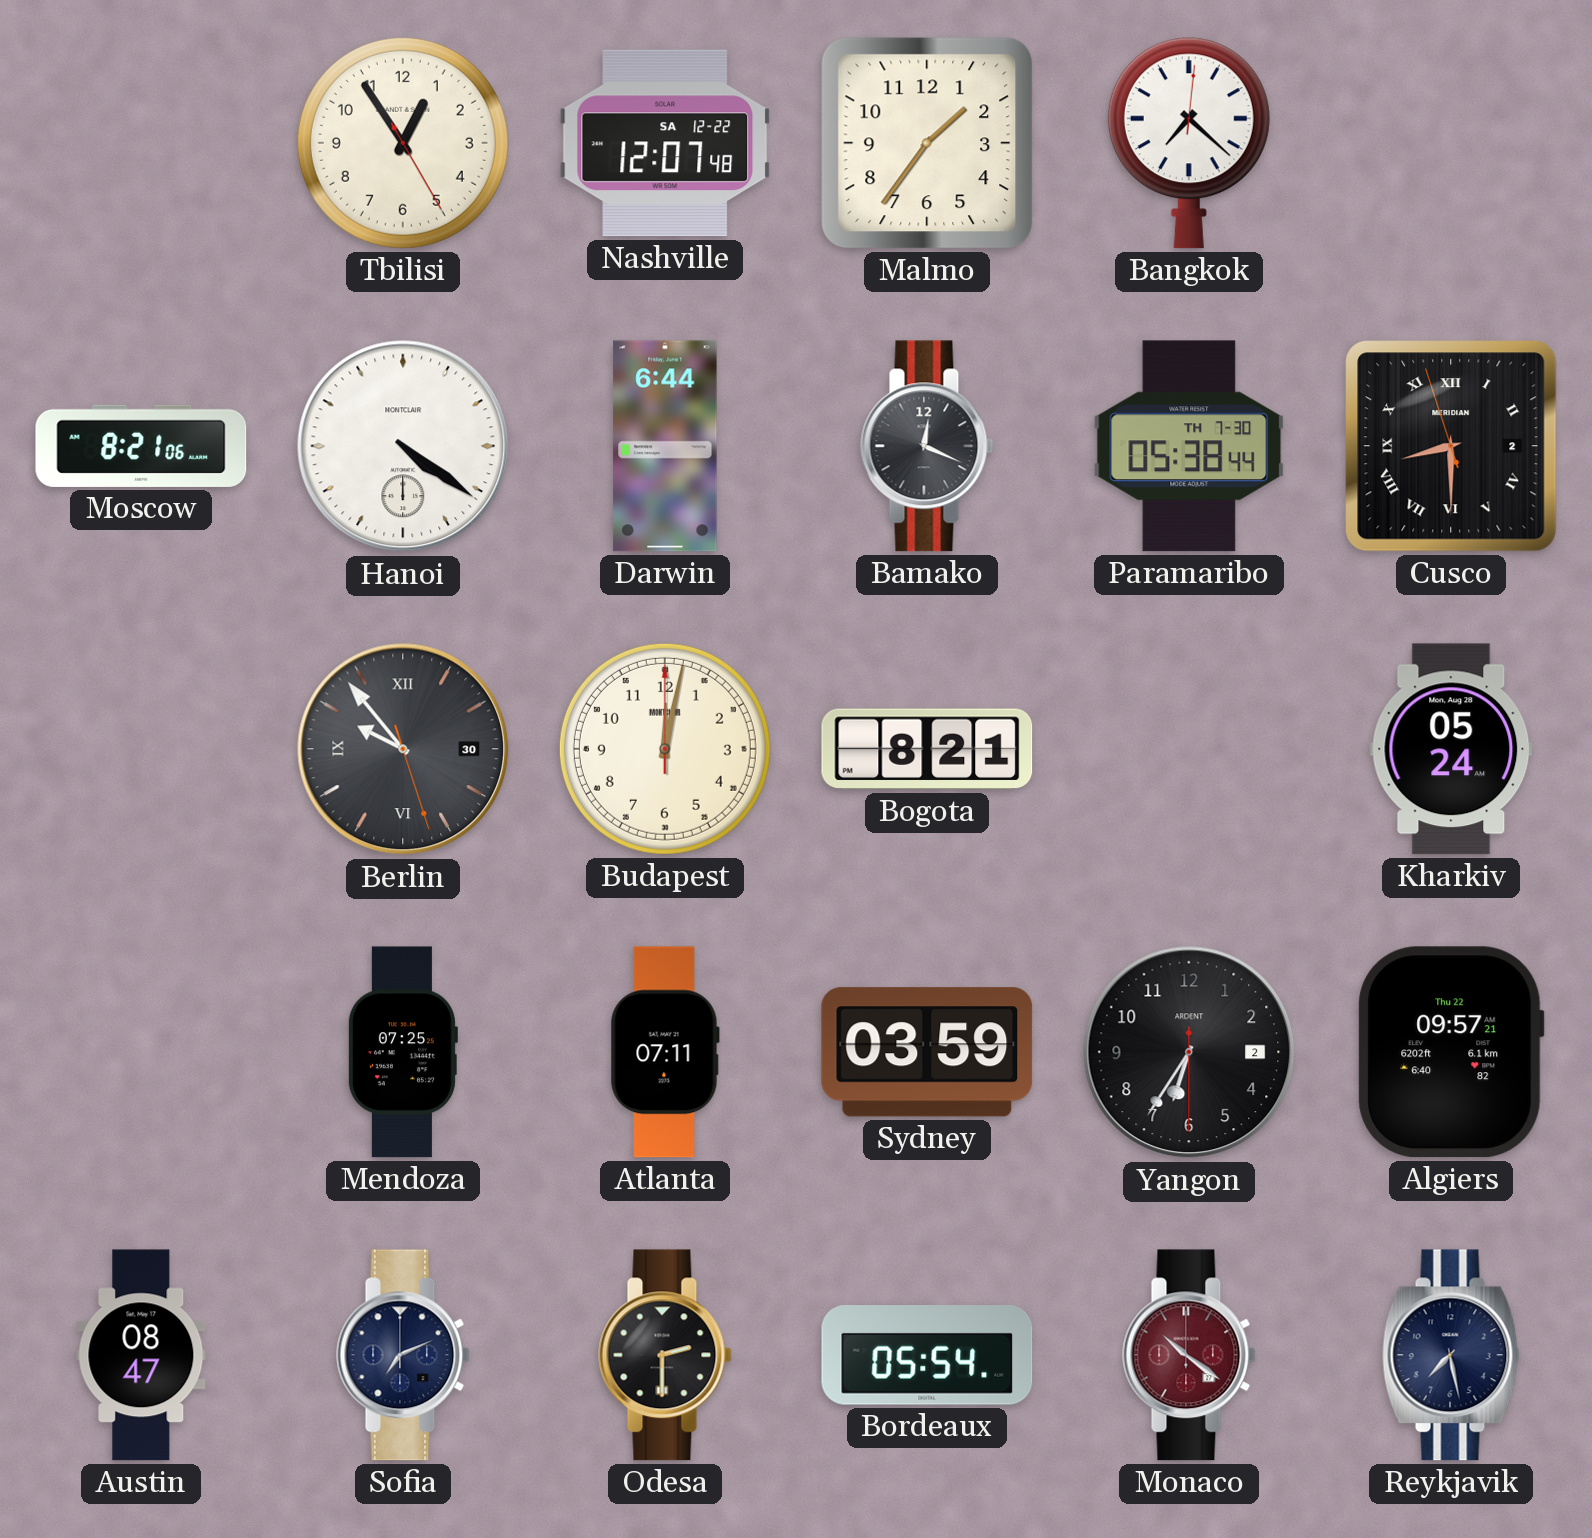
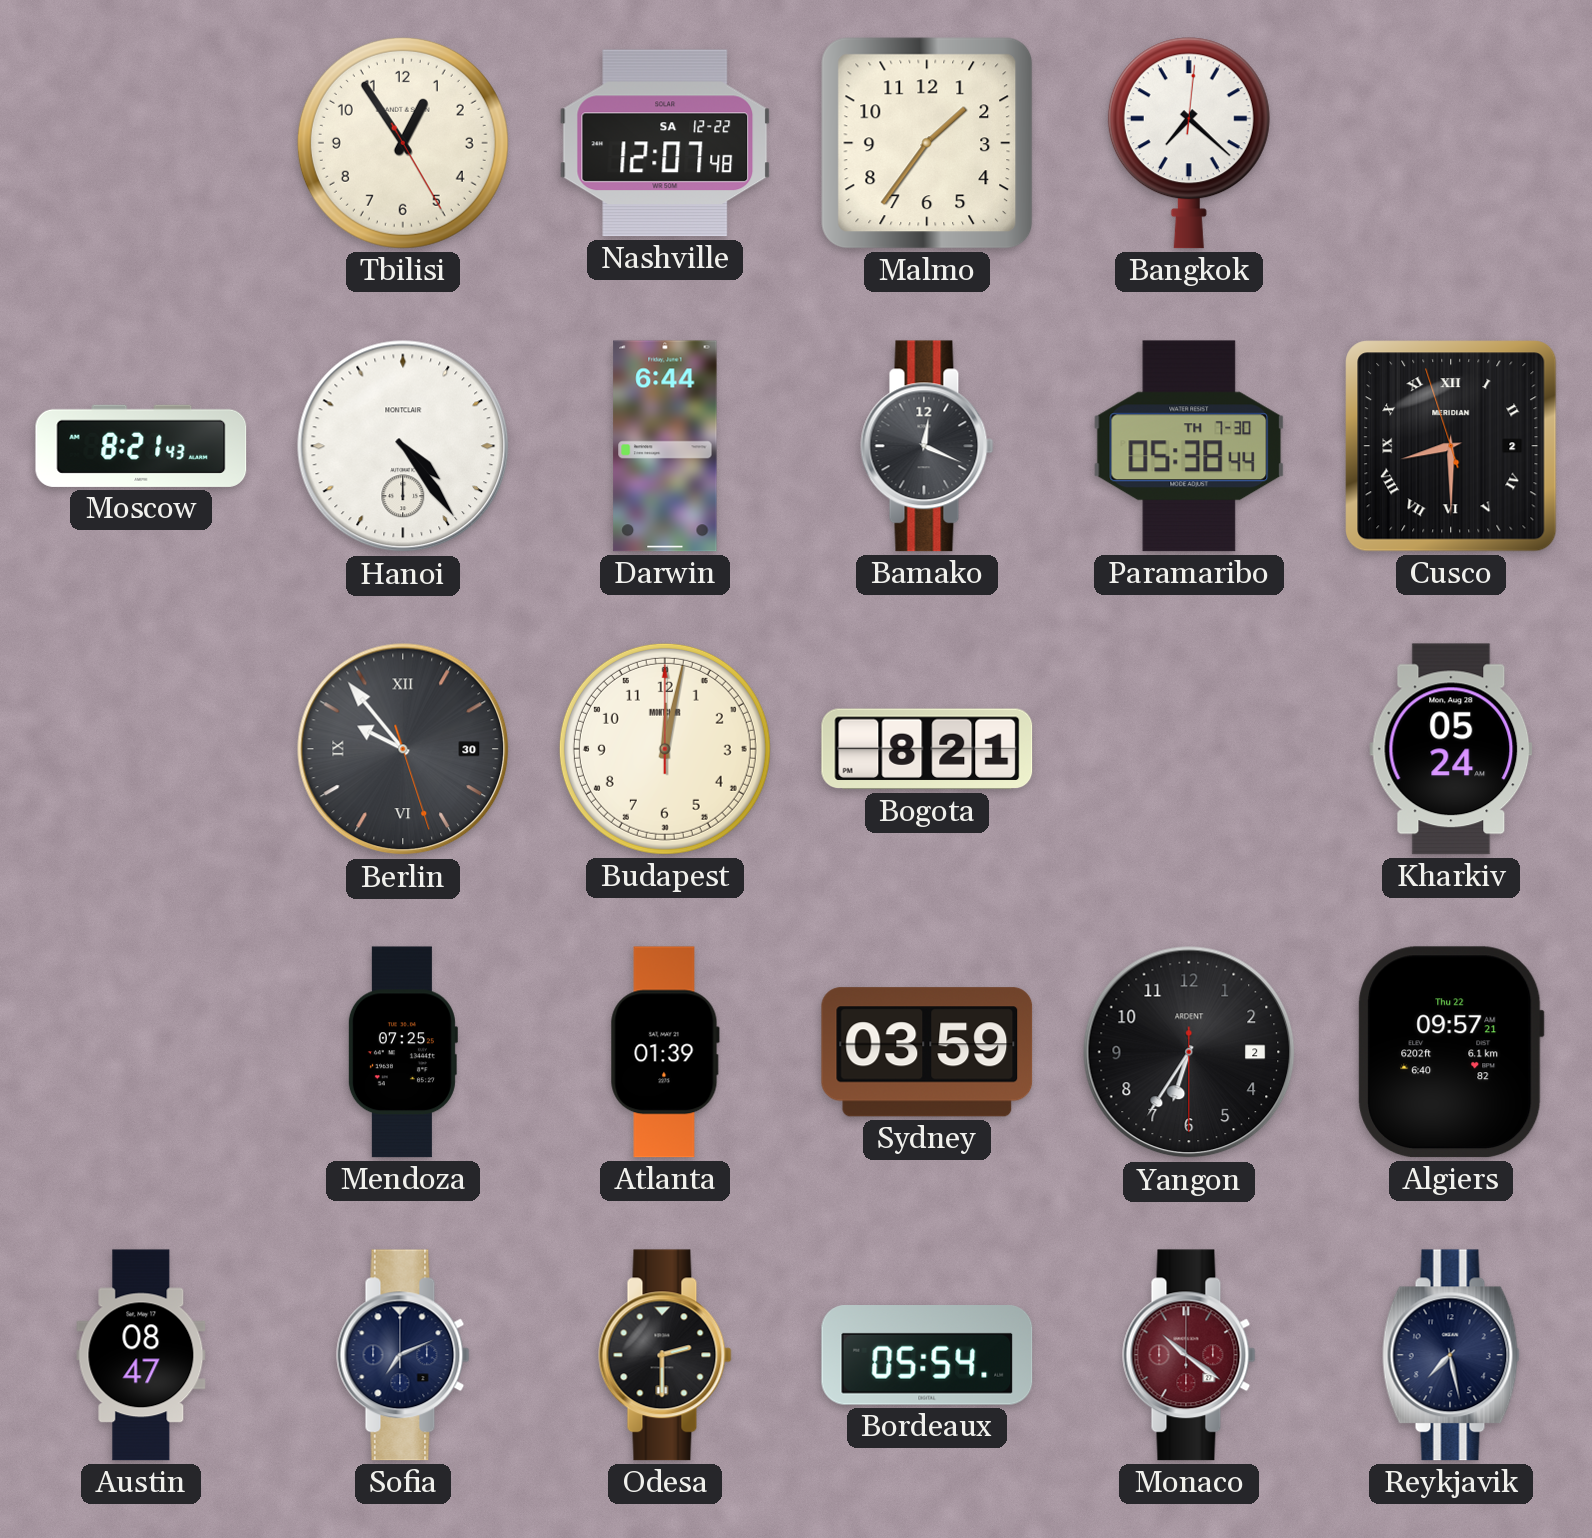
Moscow: 8:21:06 -> 8:21:43
Hanoi: 4:21 -> 4:24
Atlanta: 07:11 -> 01:39
